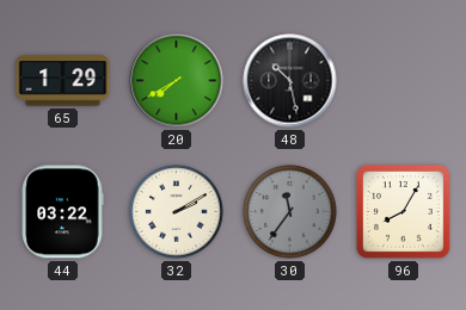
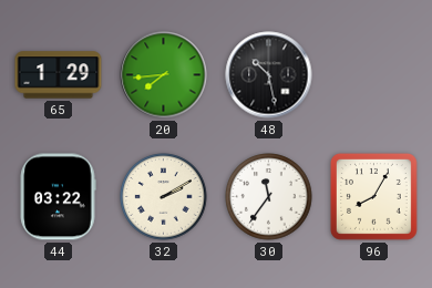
20: 7:40 -> 7:44
30 dial: grey -> white
